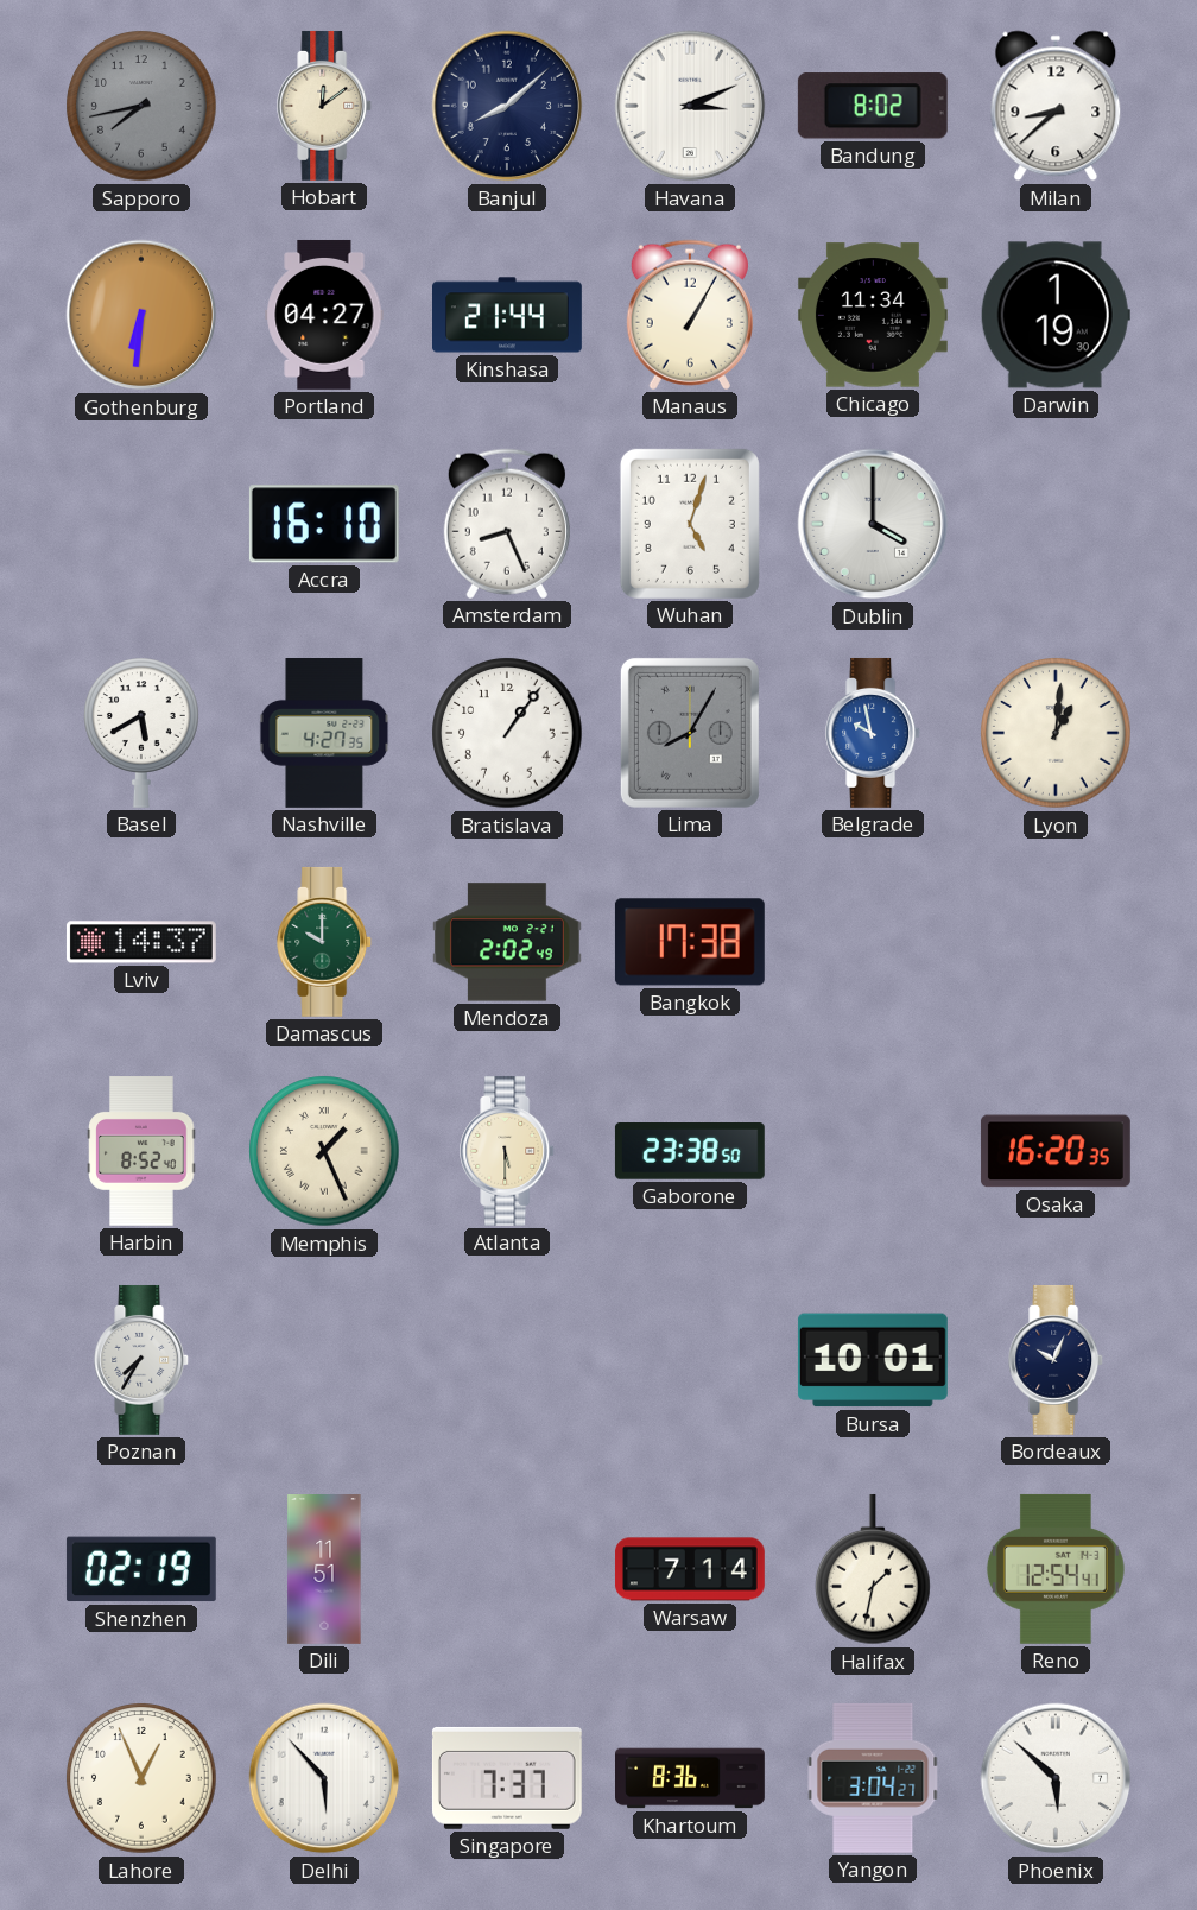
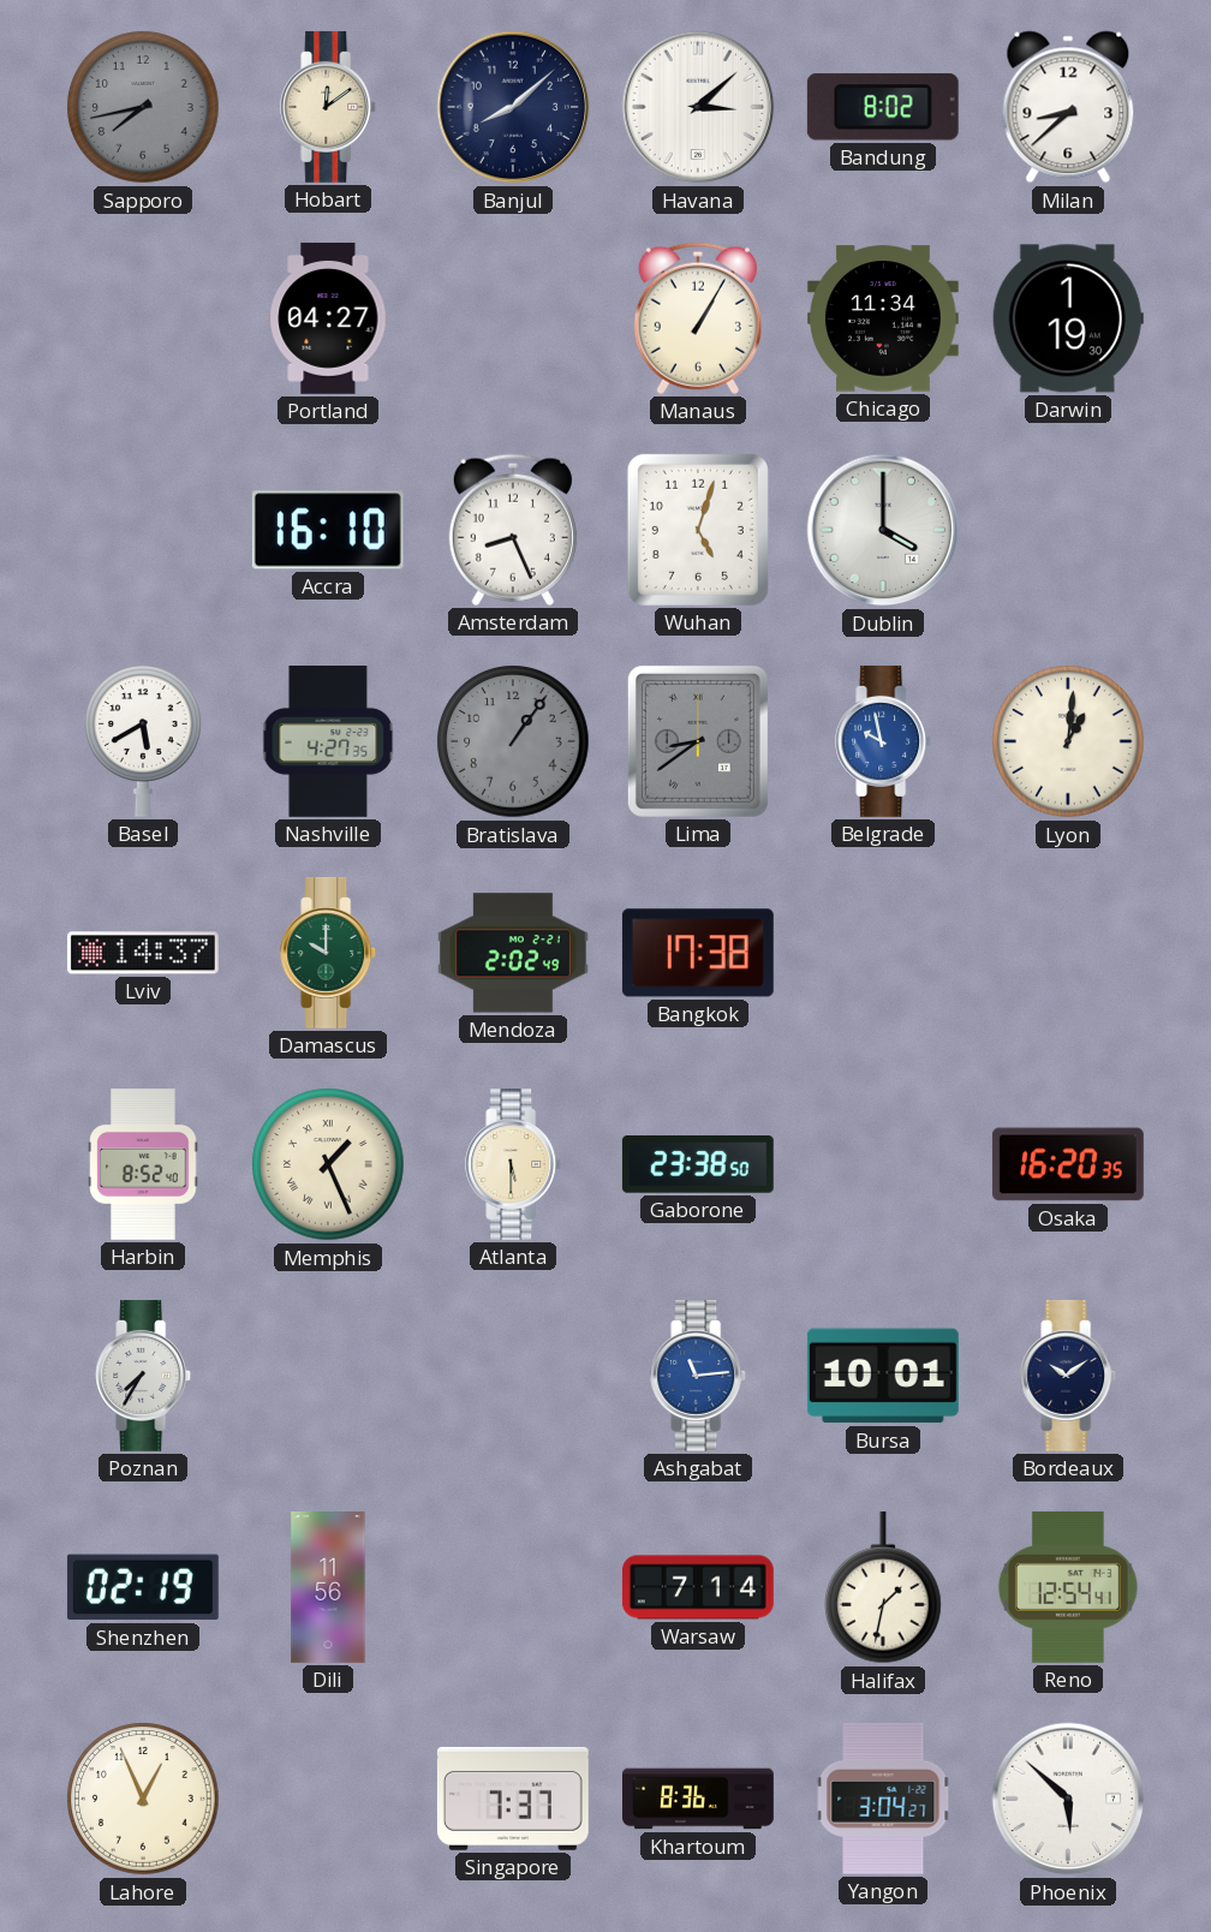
Havana: 3:11 -> 3:08
Gothenburg: 6:31 -> none
Kinshasa: 21:44 -> none
Bratislava dial: white -> grey
Lima: 8:05 -> 8:39
Ashgabat: none -> 11:14
Bordeaux: 10:04 -> 10:09
Dili: 11:51 -> 11:56
Delhi: 5:53 -> none
